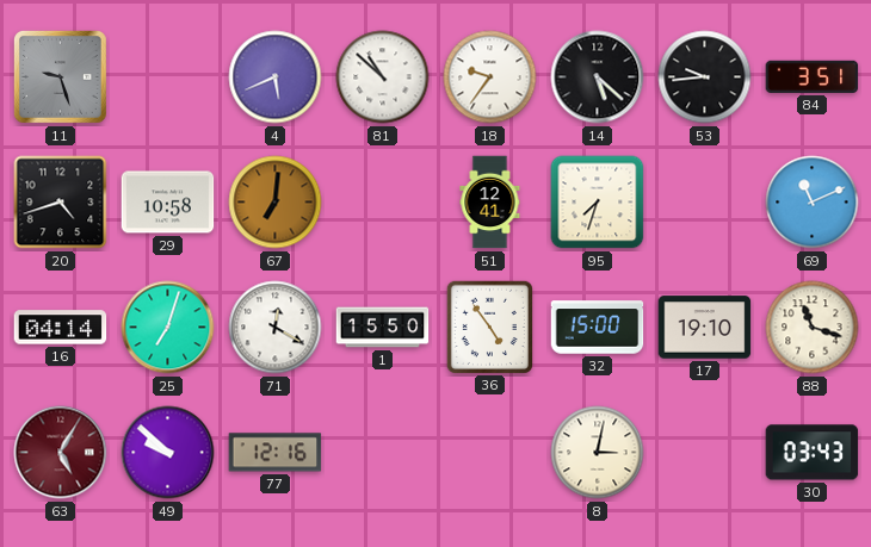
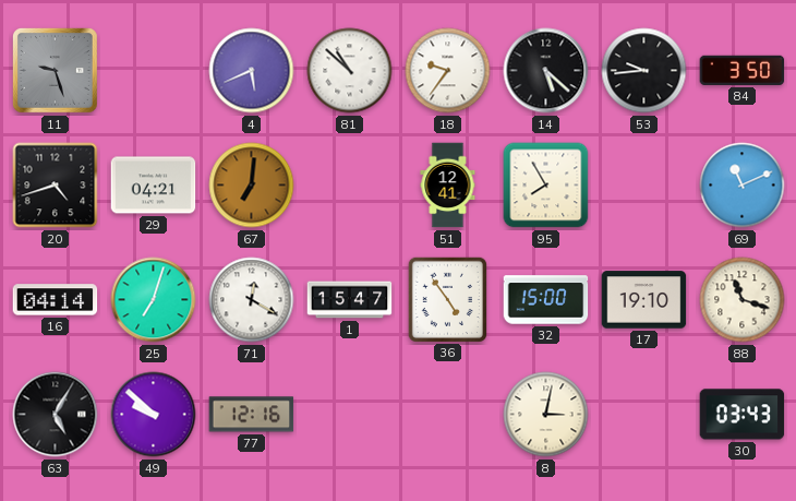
84: 3:51 -> 3:50
29: 10:58 -> 04:21
95: 7:33 -> 7:55
1: 15:50 -> 15:47
63 dial: burgundy -> black
